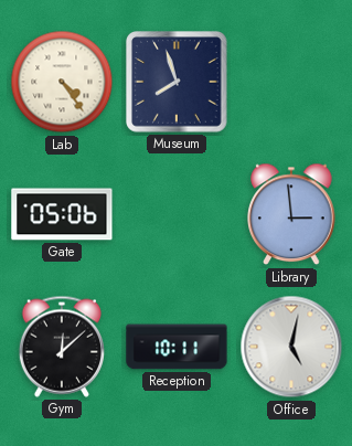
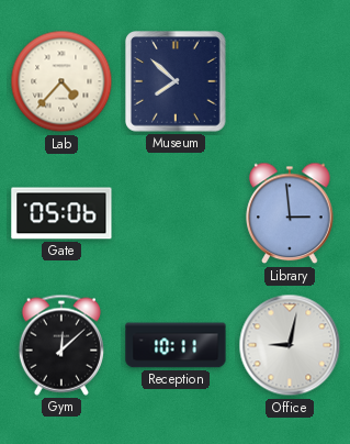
Lab: 4:24 -> 4:37
Museum: 7:57 -> 7:52
Office: 5:02 -> 9:02
